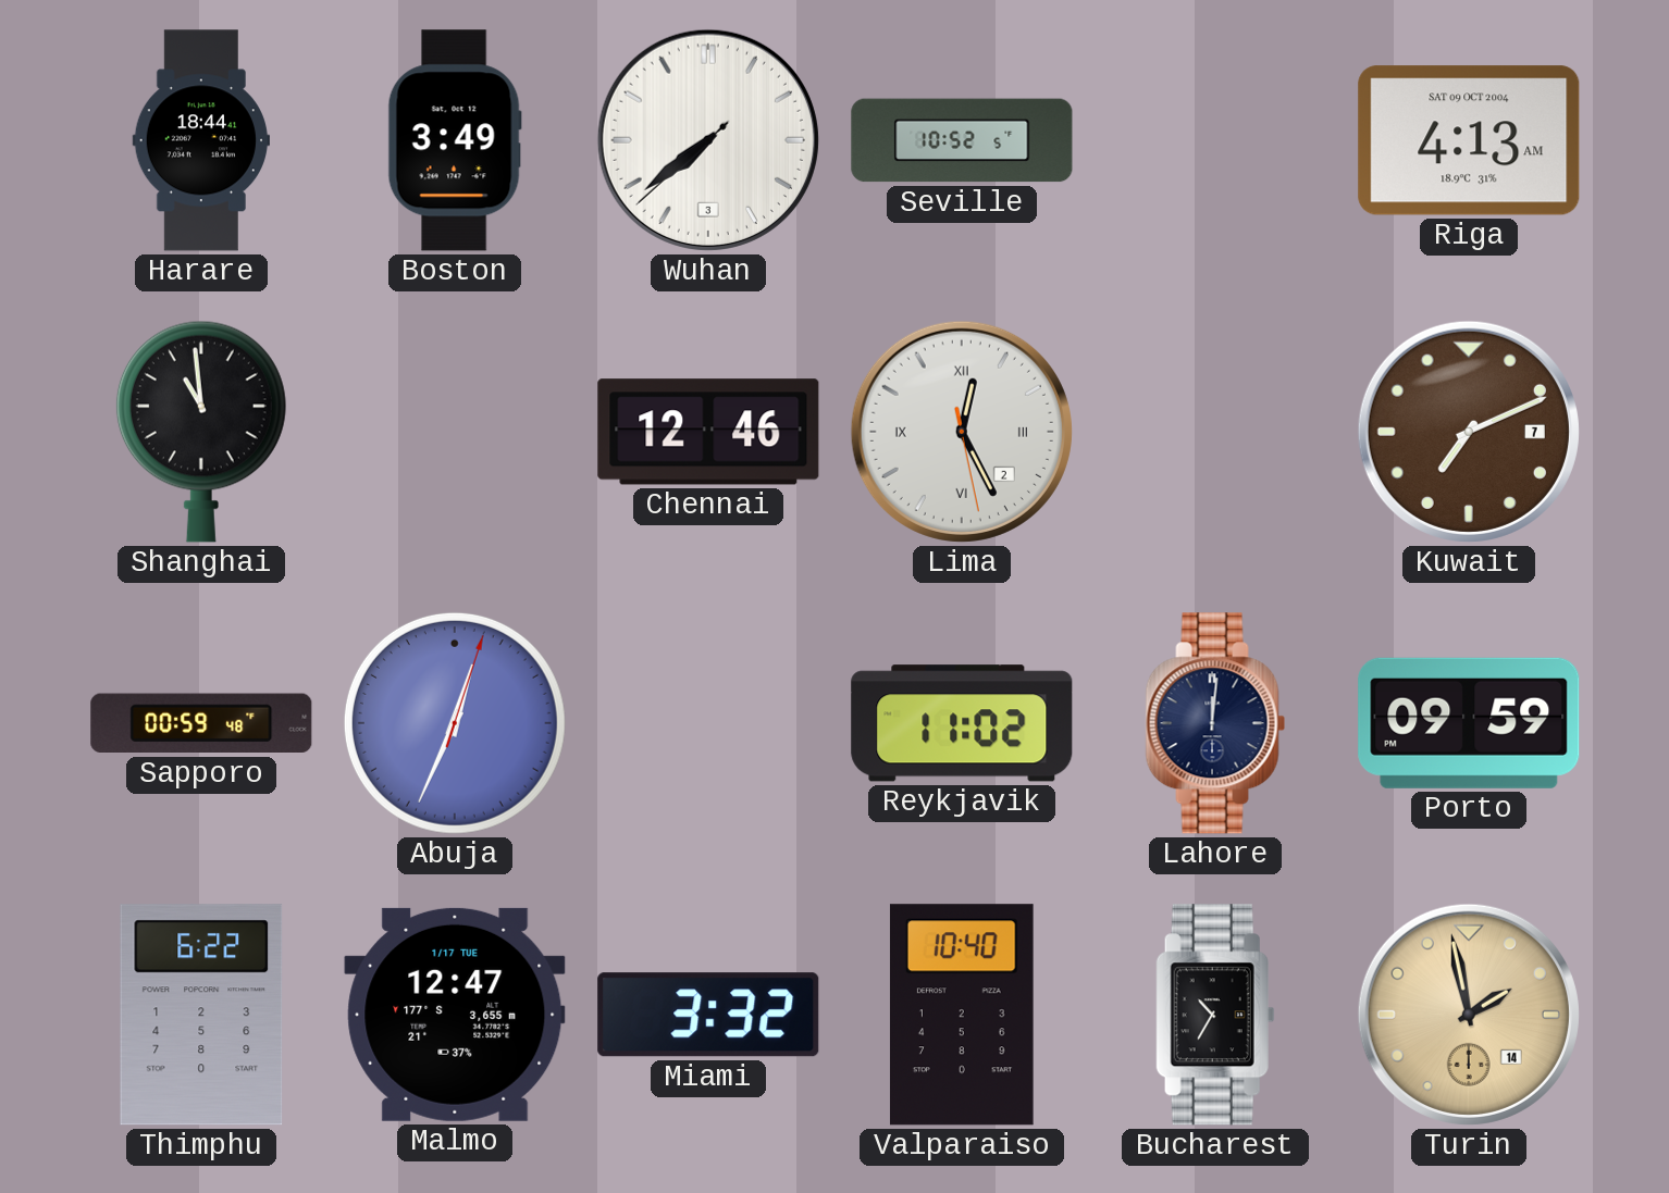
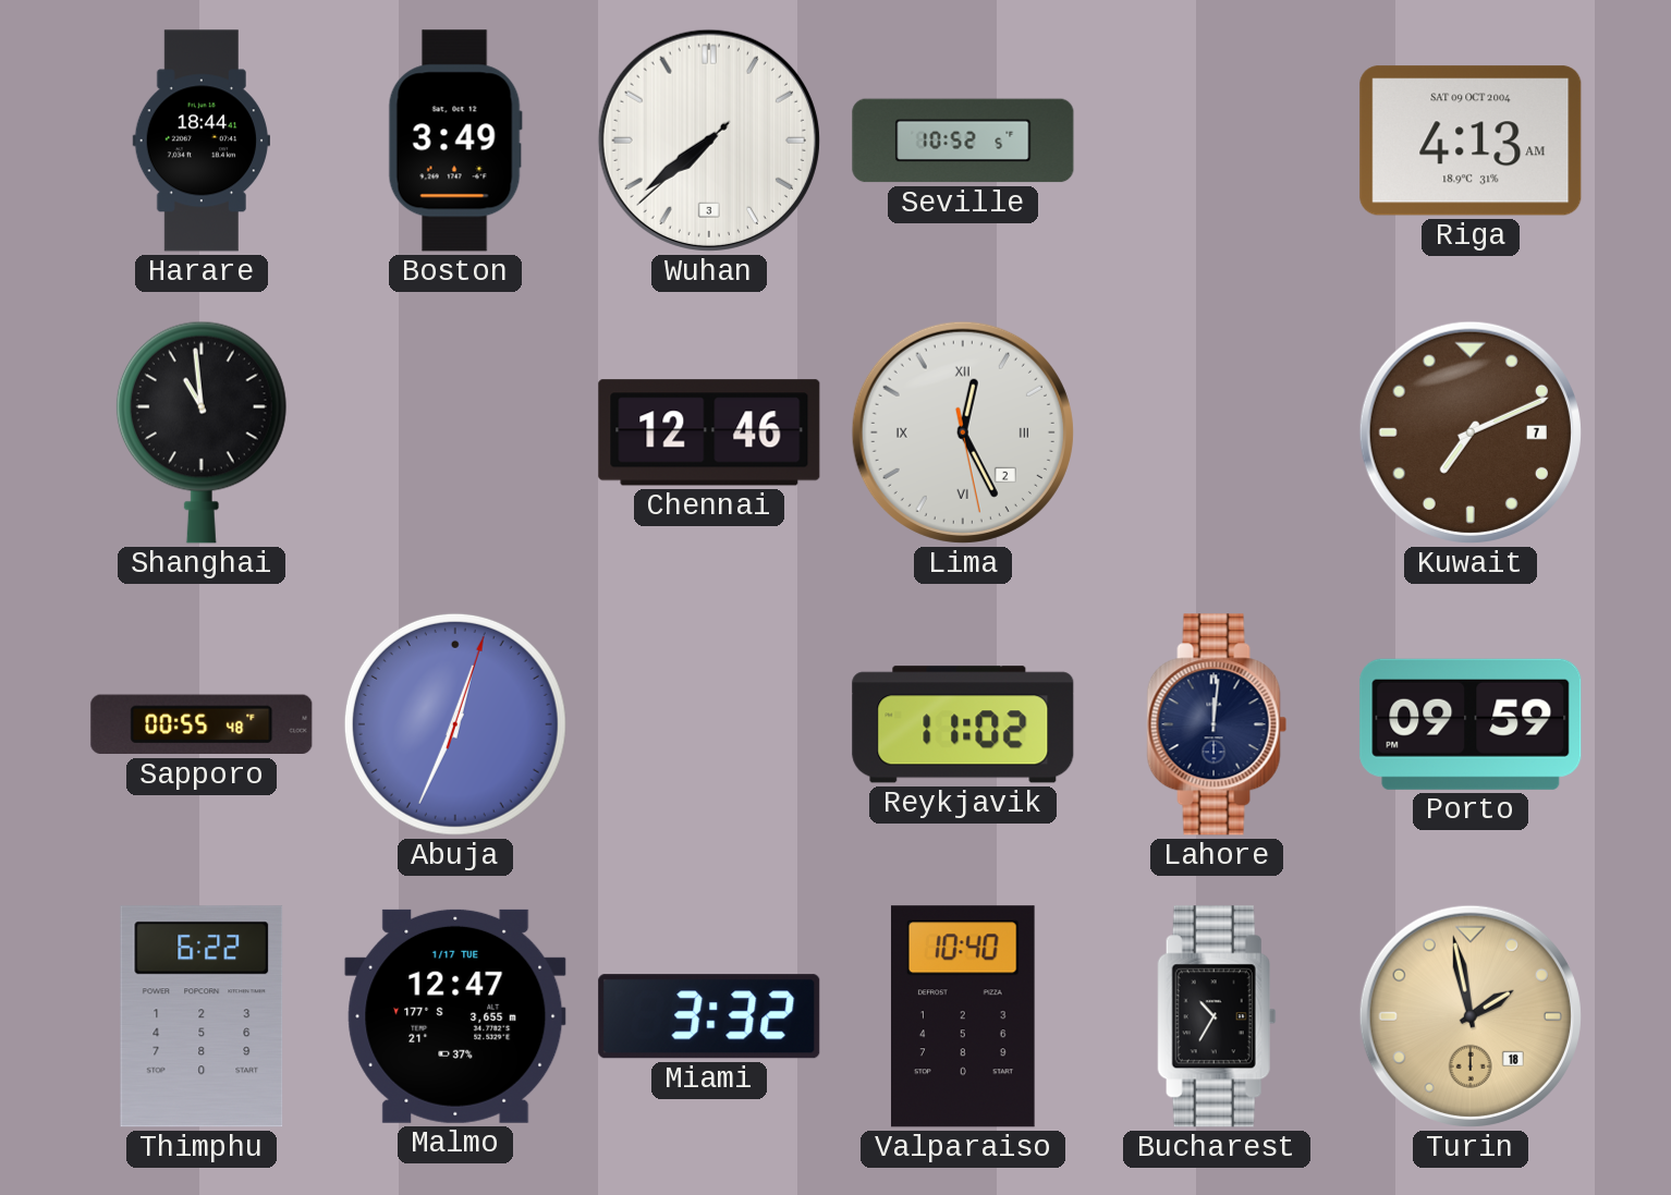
Sapporo: 00:59 -> 00:55
Turin date: 14 -> 18
